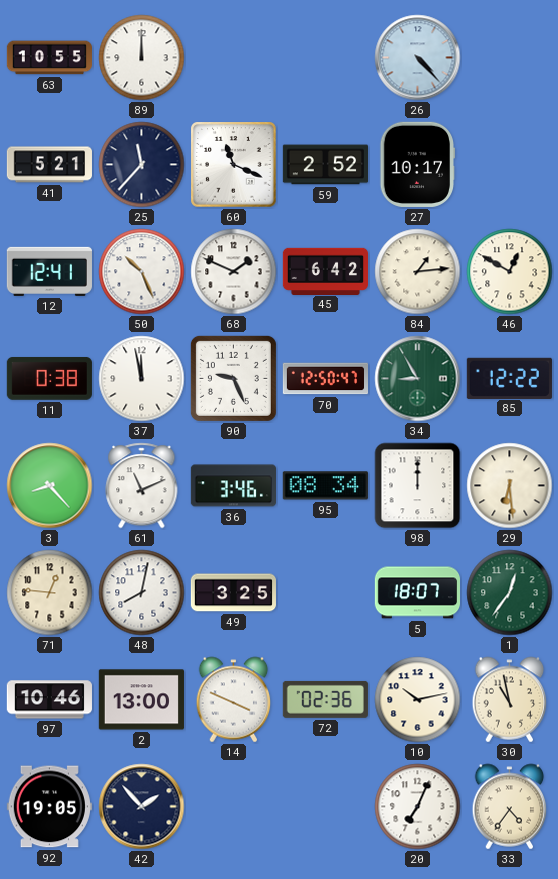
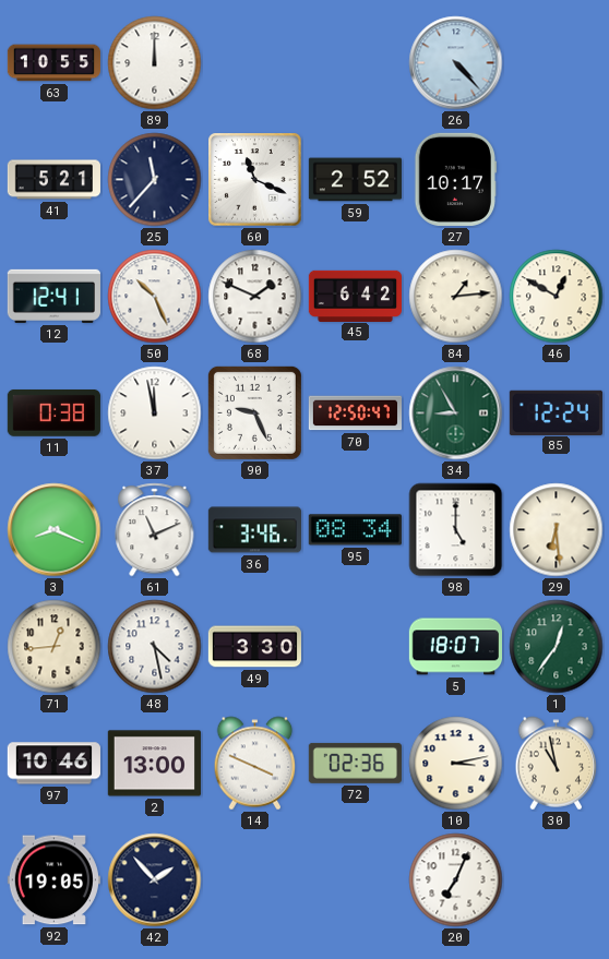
85: 12:22 -> 12:24
3: 8:23 -> 8:19
98: 12:00 -> 5:00
71: 12:46 -> 12:44
48: 8:02 -> 4:28
49: 3:25 -> 3:30
10: 10:13 -> 3:13
33: 4:36 -> none
